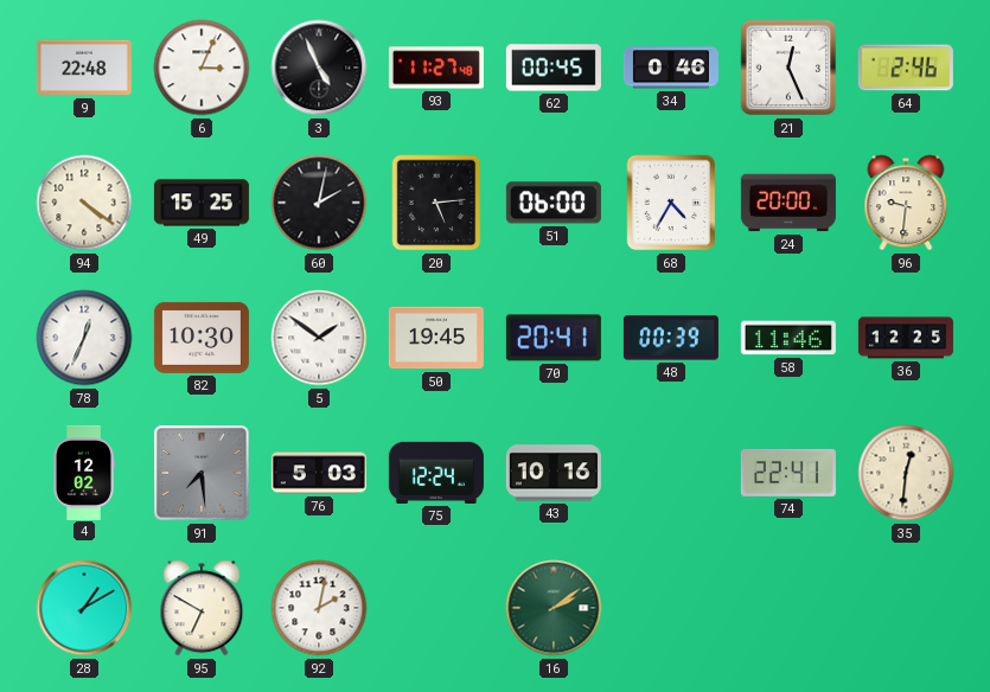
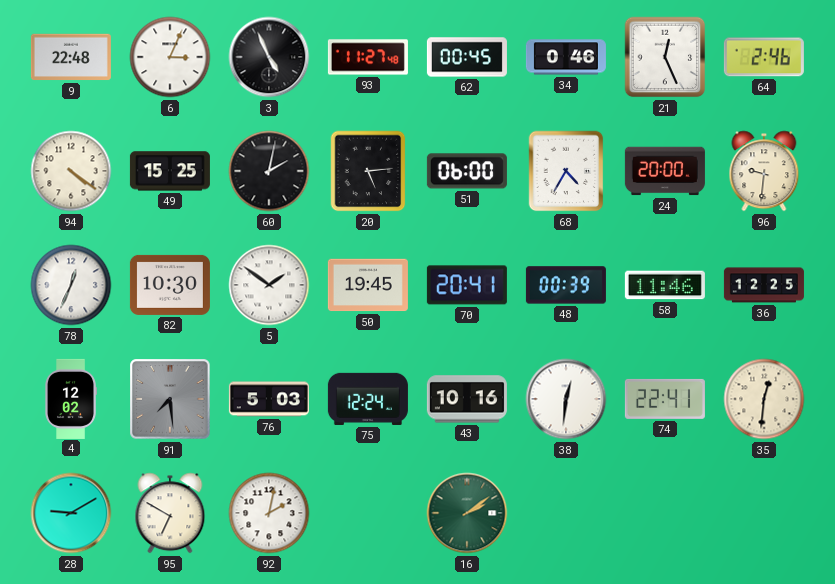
38: none -> 12:31
28: 1:10 -> 9:10
